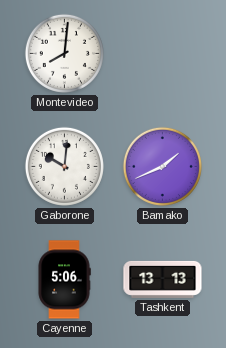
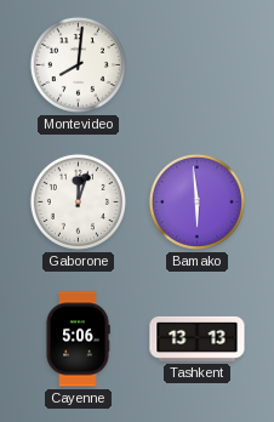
Gaborone: 10:01 -> 12:03
Bamako: 1:41 -> 5:59
